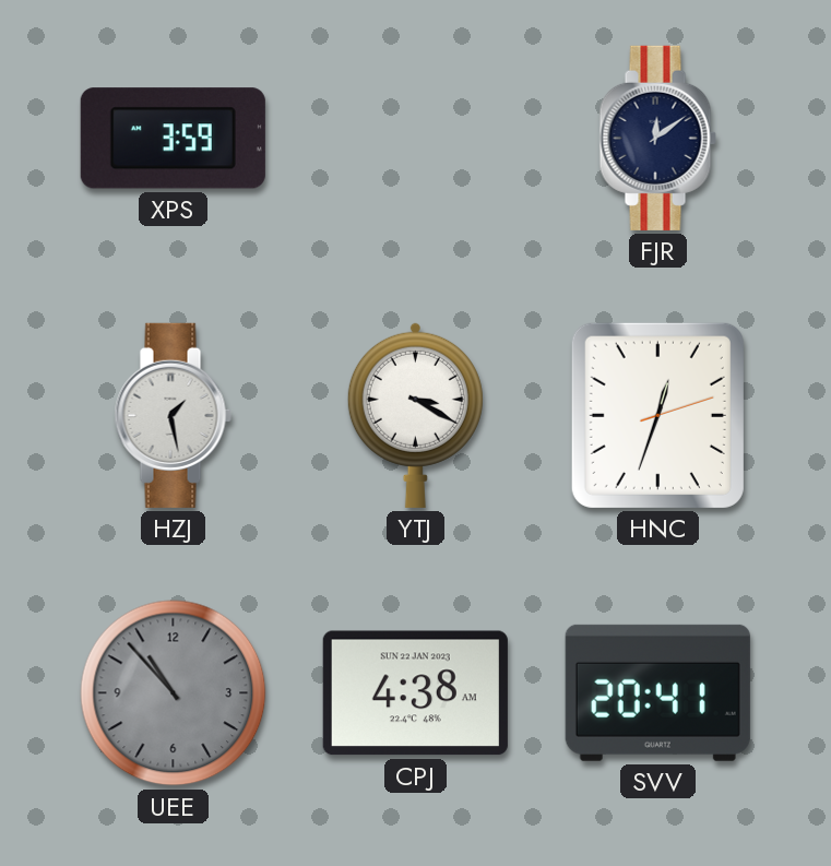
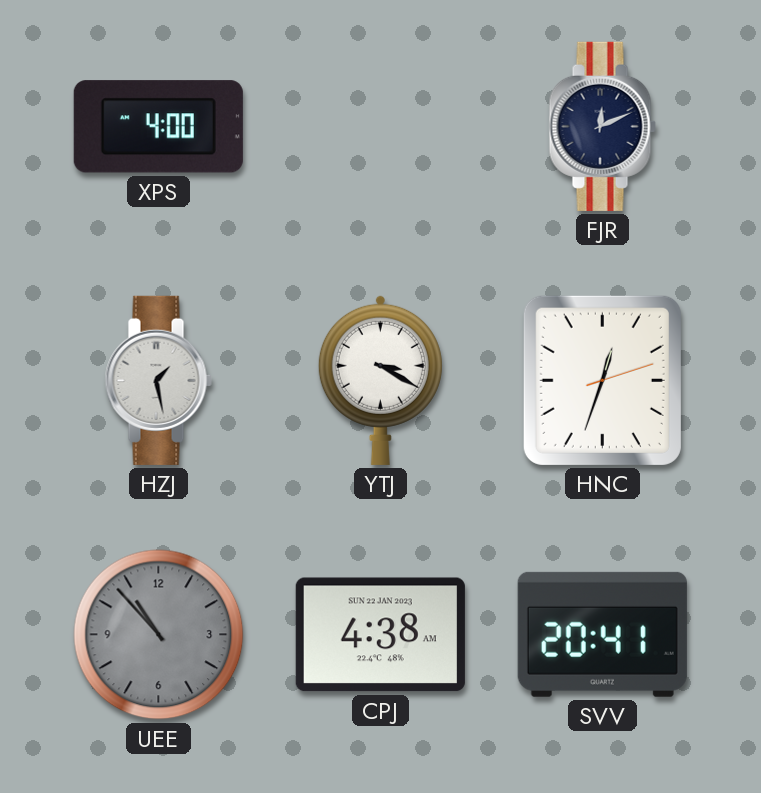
XPS: 3:59 -> 4:00
FJR: 12:09 -> 12:11
